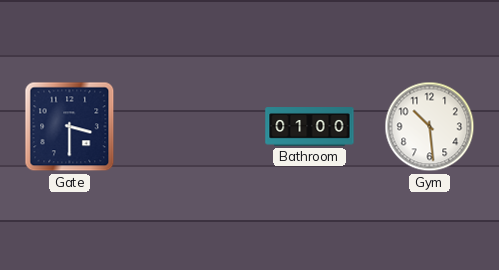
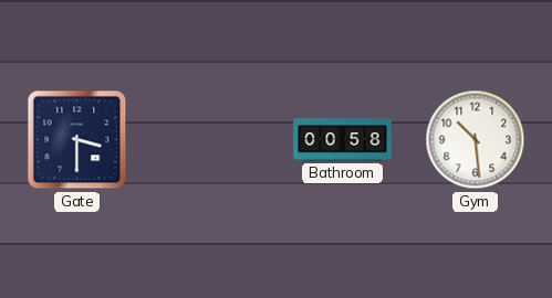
Bathroom: 01:00 -> 00:58
